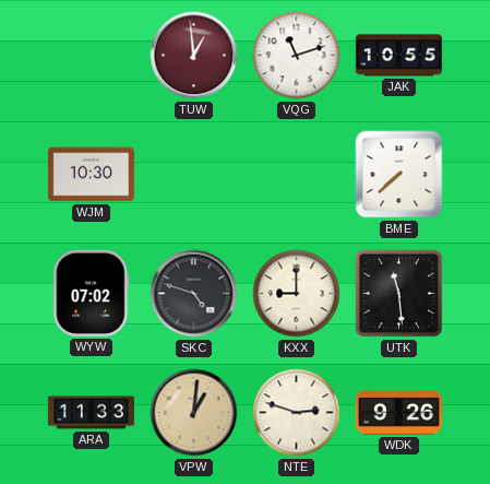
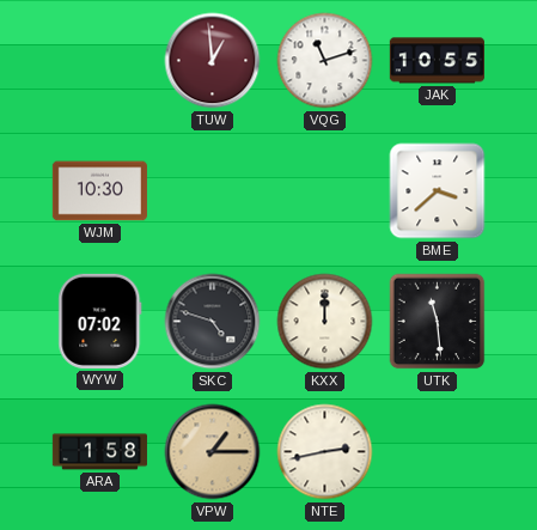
BME: 7:38 -> 3:38
KXX: 9:00 -> 12:00
ARA: 11:33 -> 1:58
VPW: 1:01 -> 1:15
NTE: 2:48 -> 2:43
WDK: 9:26 -> none
